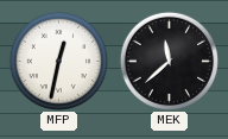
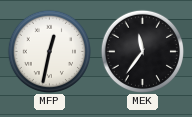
MEK: 11:38 -> 11:36
